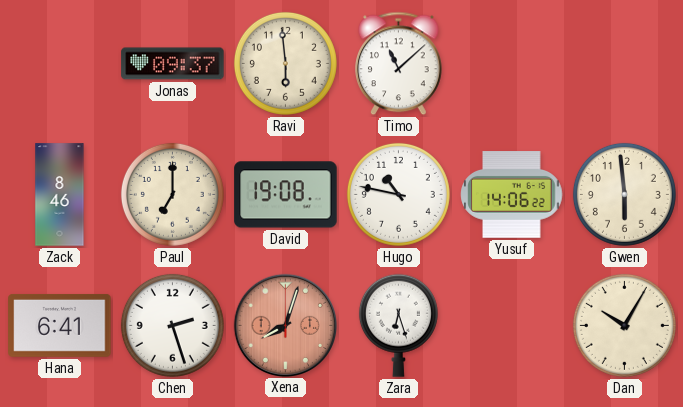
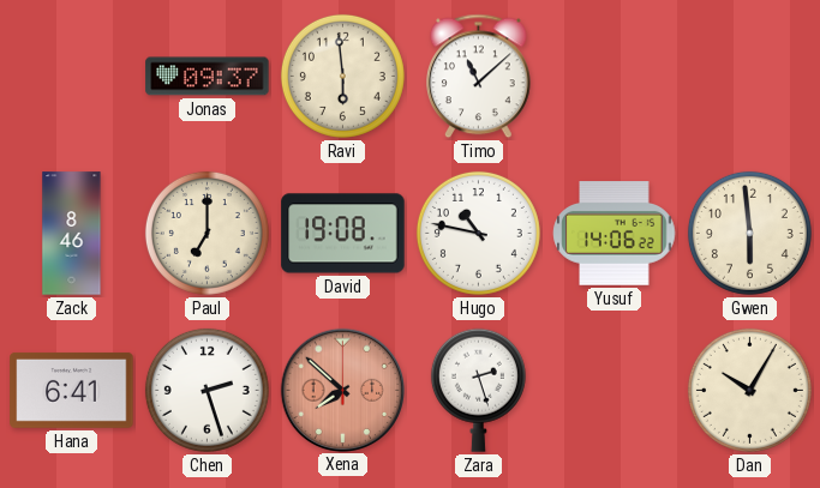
Xena: 8:03 -> 7:52
Zara: 6:27 -> 2:27
